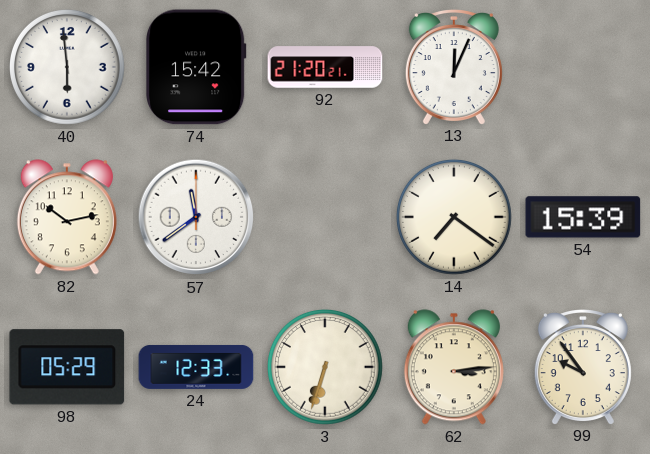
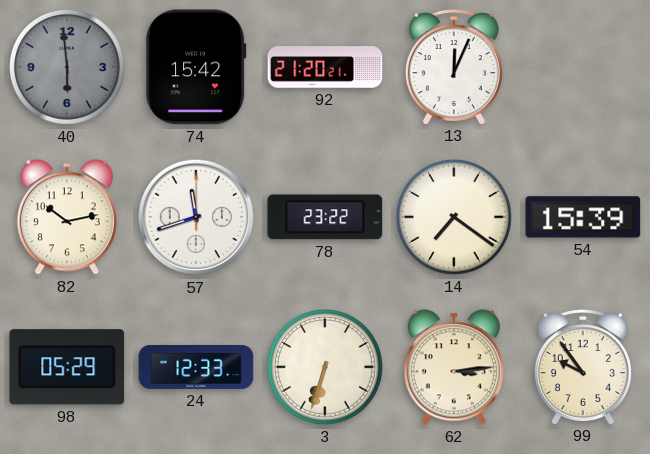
40 dial: white -> grey
57: 11:39 -> 11:42
78: none -> 23:22
